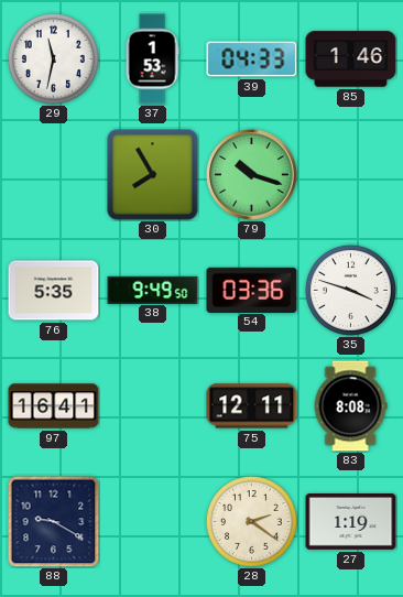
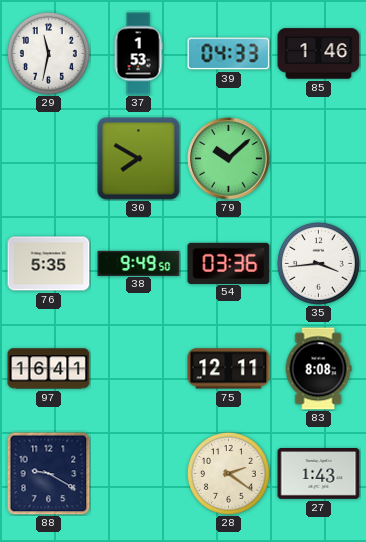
30: 7:55 -> 7:50
79: 10:18 -> 10:08
35: 3:48 -> 3:44
27: 1:19 -> 1:43
